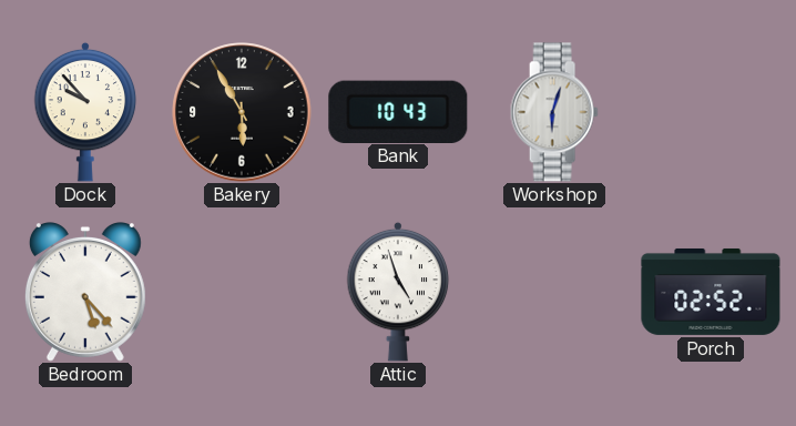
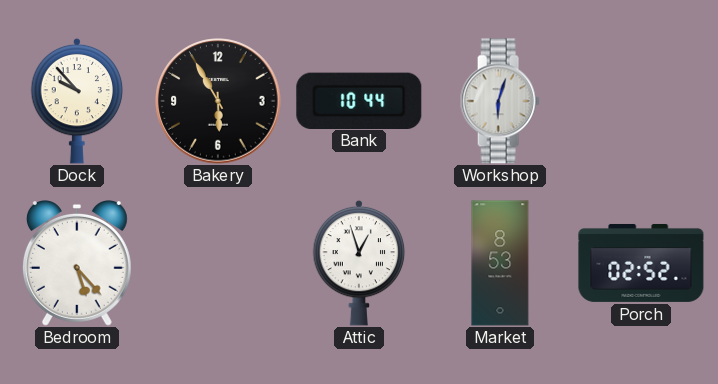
Bank: 10:43 -> 10:44
Attic: 4:57 -> 12:57
Market: none -> 8:53
